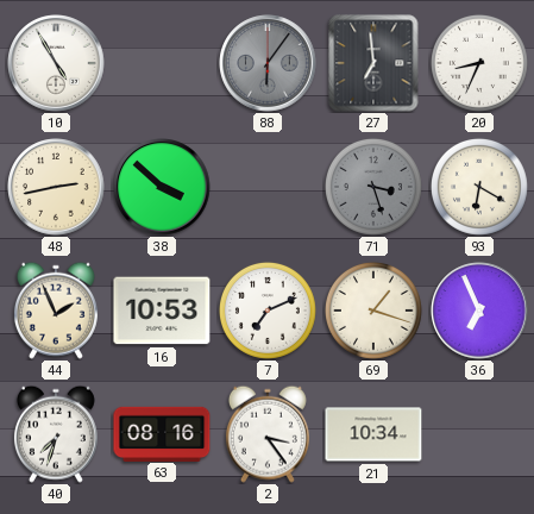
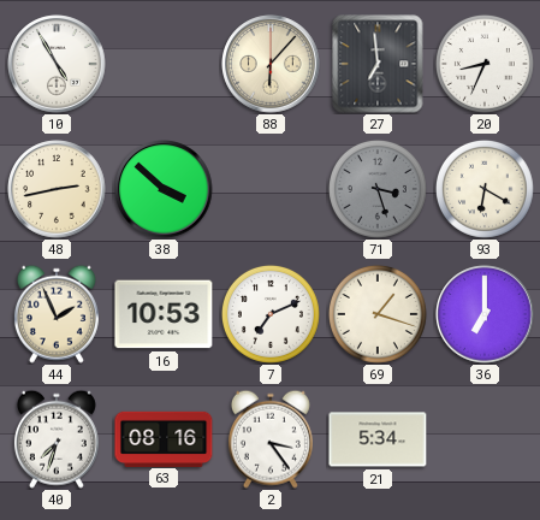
88: 6:06 -> 6:07
88 dial: grey -> cream
36: 6:56 -> 7:00
21: 10:34 -> 5:34
